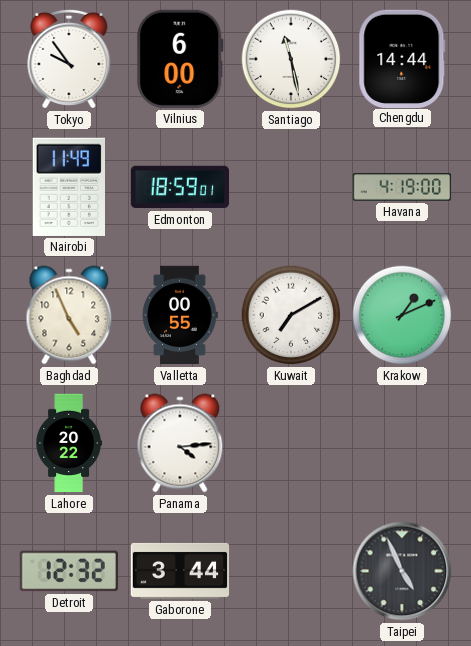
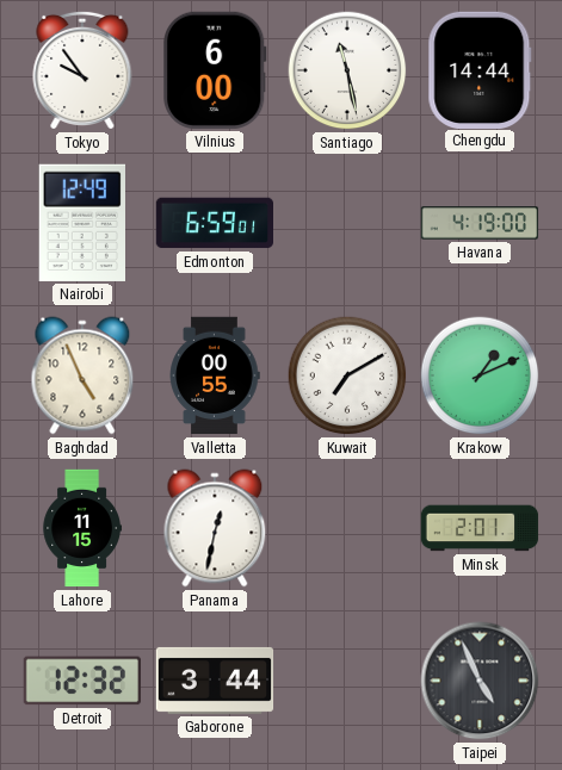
Nairobi: 11:49 -> 12:49
Edmonton: 18:59 -> 6:59
Lahore: 20:22 -> 11:15
Panama: 4:14 -> 12:32
Minsk: none -> 2:01
